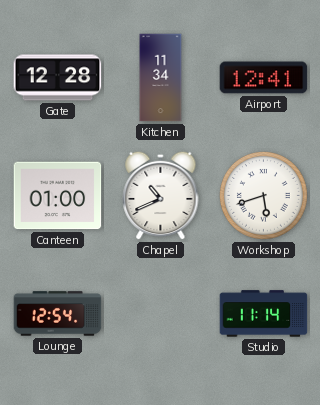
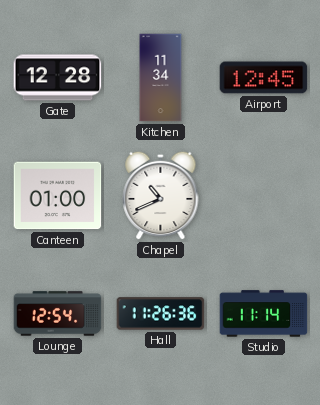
Airport: 12:41 -> 12:45
Workshop: 5:42 -> none
Hall: none -> 11:26
